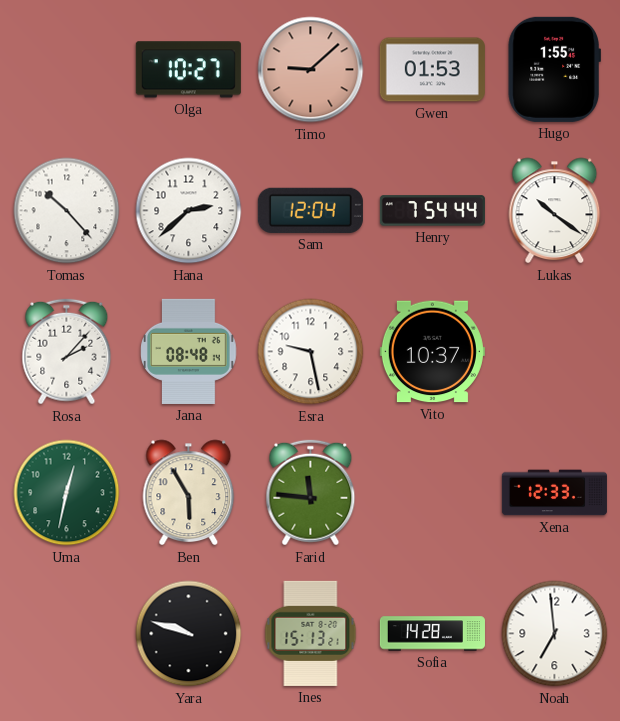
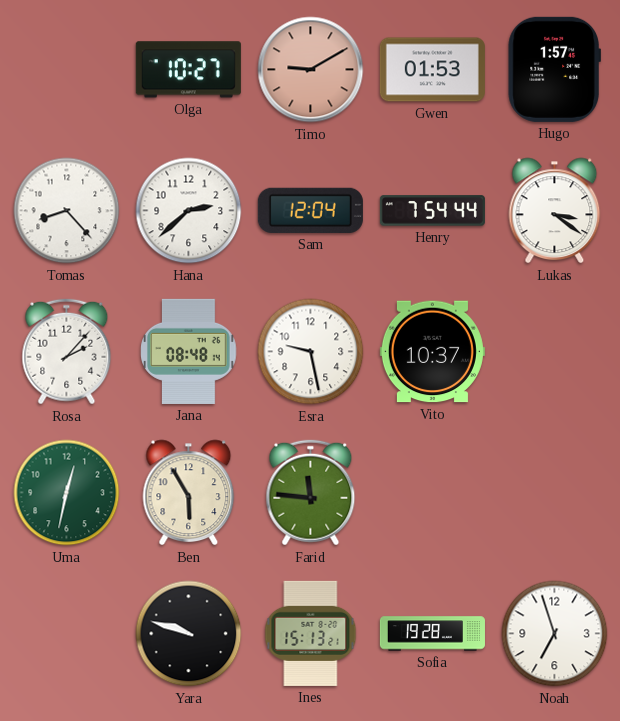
Timo: 9:08 -> 9:10
Hugo: 1:55 -> 1:57
Tomas: 10:23 -> 8:23
Lukas: 10:21 -> 3:21
Xena: 12:33 -> none
Sofia: 14:28 -> 19:28
Noah: 6:59 -> 6:57
